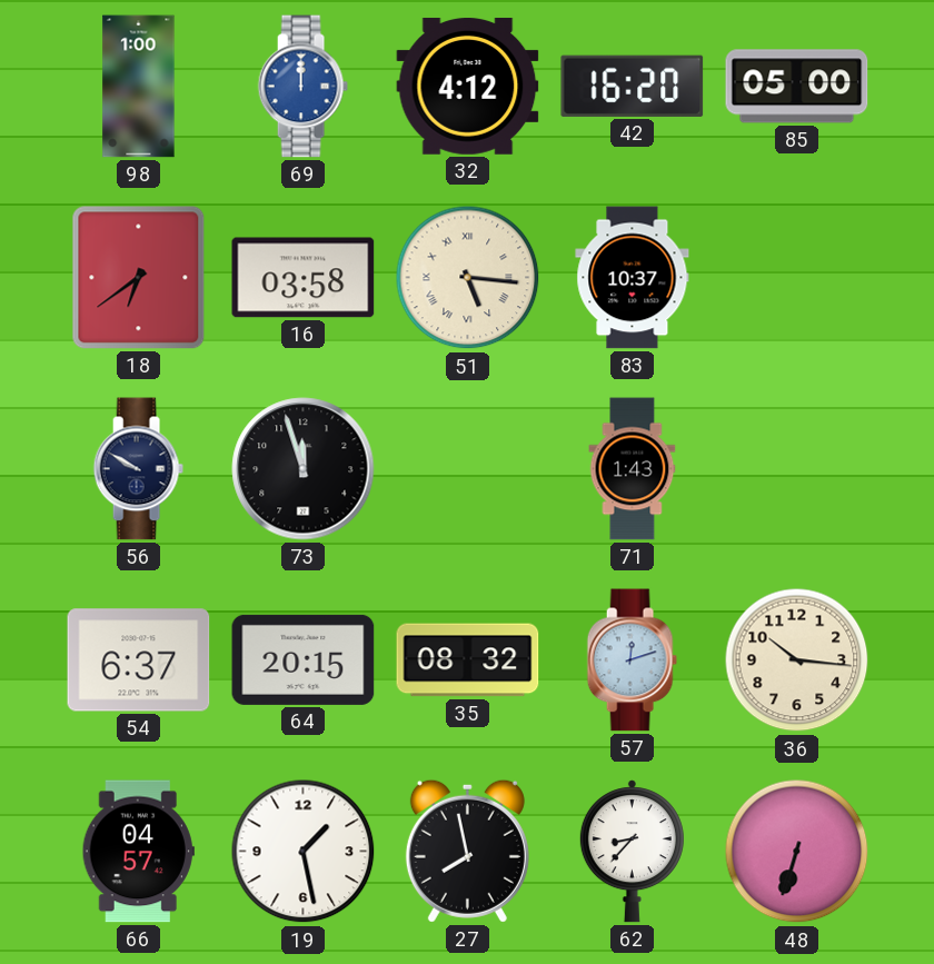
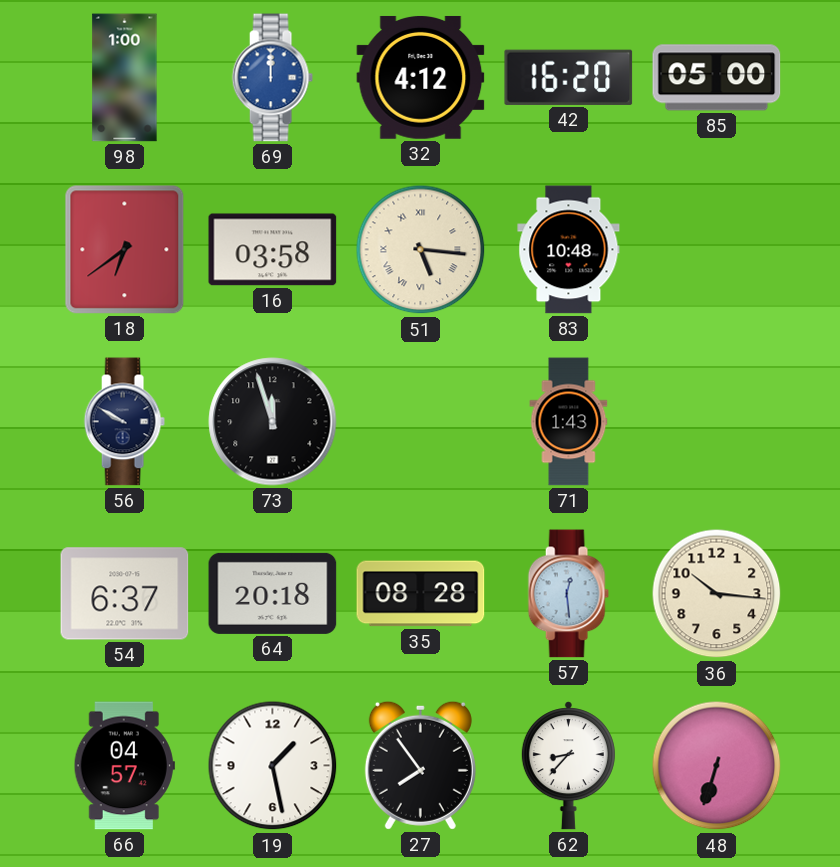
83: 10:37 -> 10:48
64: 20:15 -> 20:18
35: 08:32 -> 08:28
57: 12:12 -> 12:29
27: 7:58 -> 7:54
